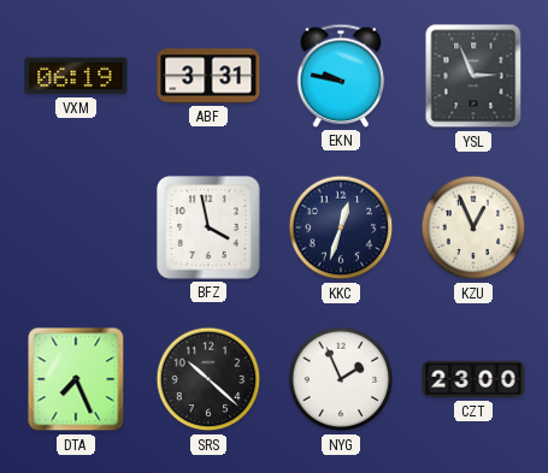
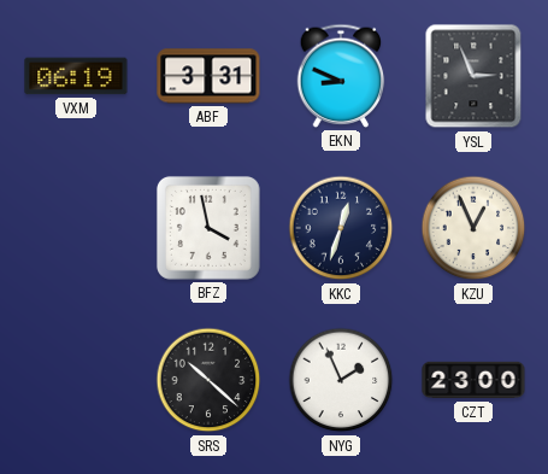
EKN: 9:47 -> 8:49
DTA: 7:26 -> none
